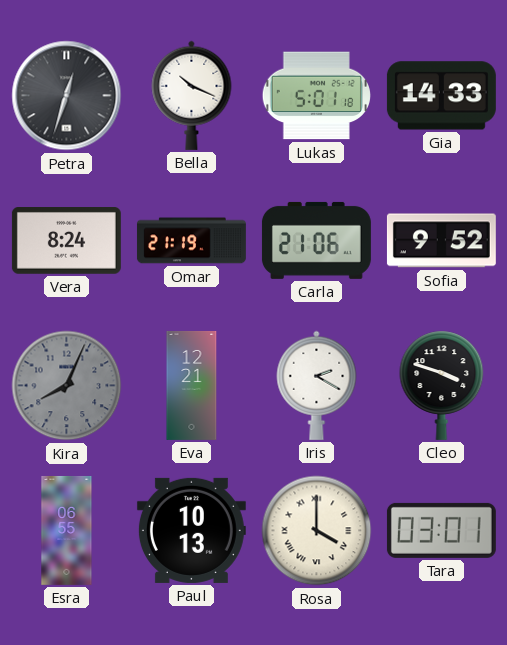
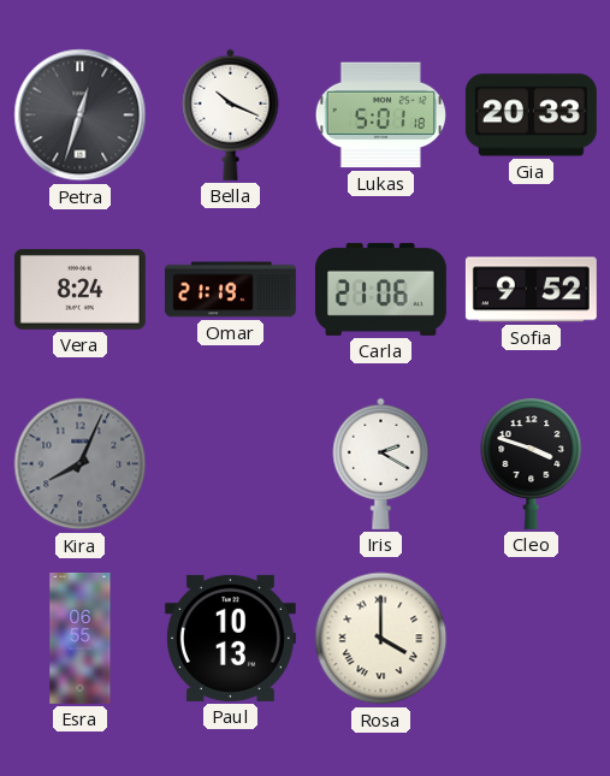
Gia: 14:33 -> 20:33
Eva: 12:21 -> none
Tara: 03:01 -> none
